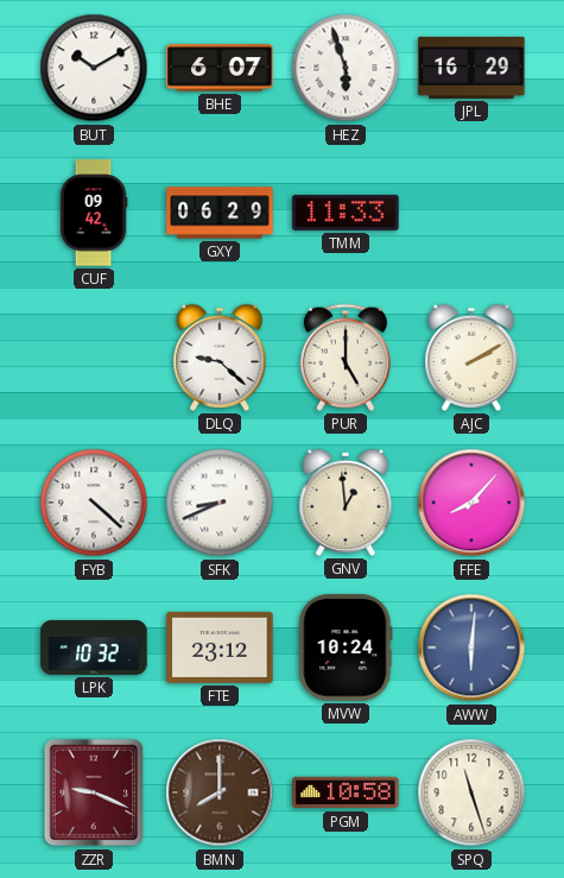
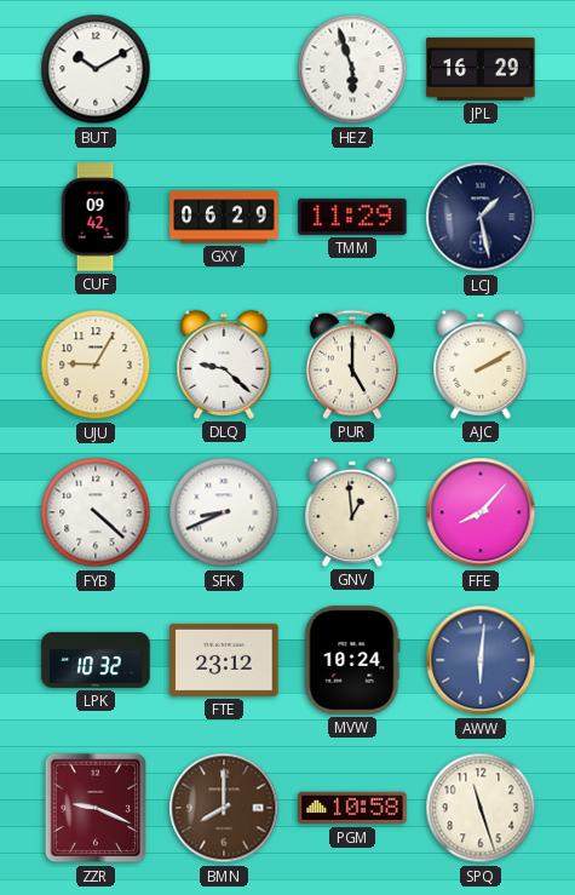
BHE: 6:07 -> none
TMM: 11:33 -> 11:29
LCJ: none -> 1:28
UJU: none -> 9:05
